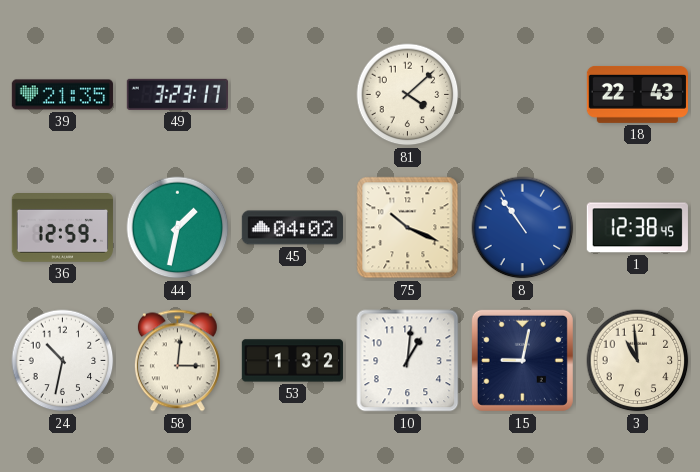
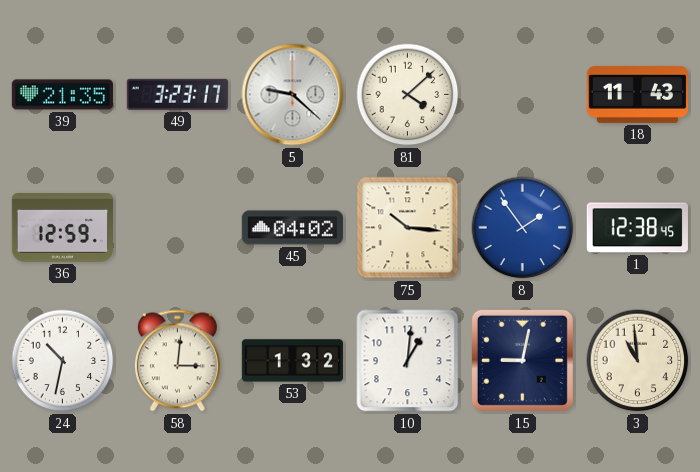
5: none -> 9:22
18: 22:43 -> 11:43
44: 1:32 -> none
75: 10:19 -> 10:16
8: 10:54 -> 1:54
